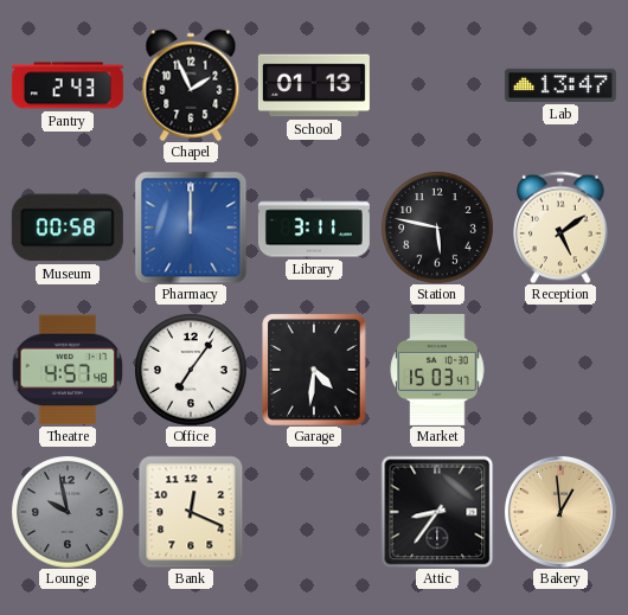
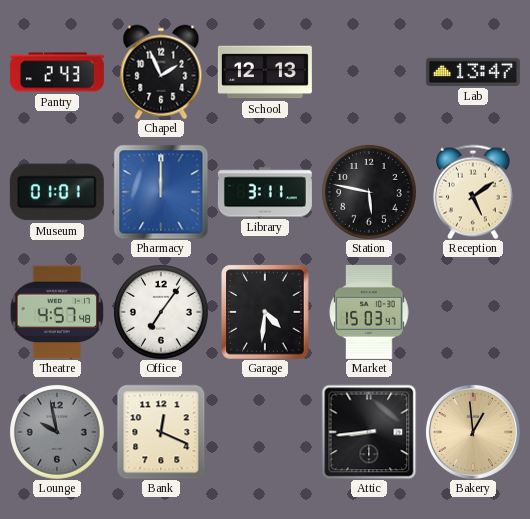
School: 01:13 -> 12:13
Museum: 00:58 -> 01:01
Attic: 8:36 -> 8:44
